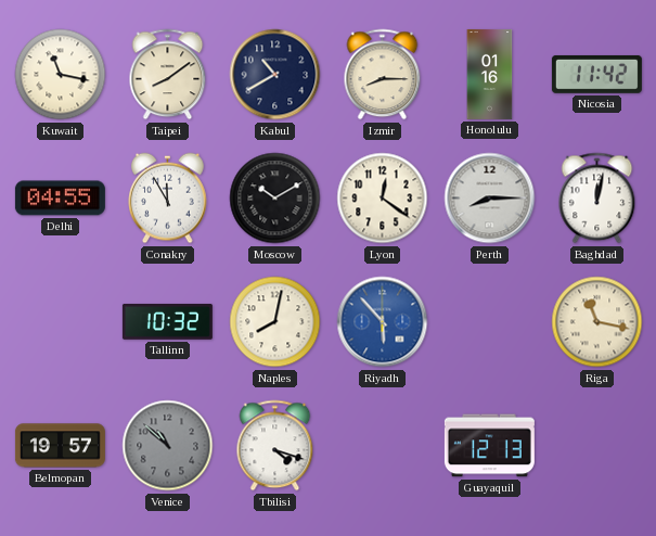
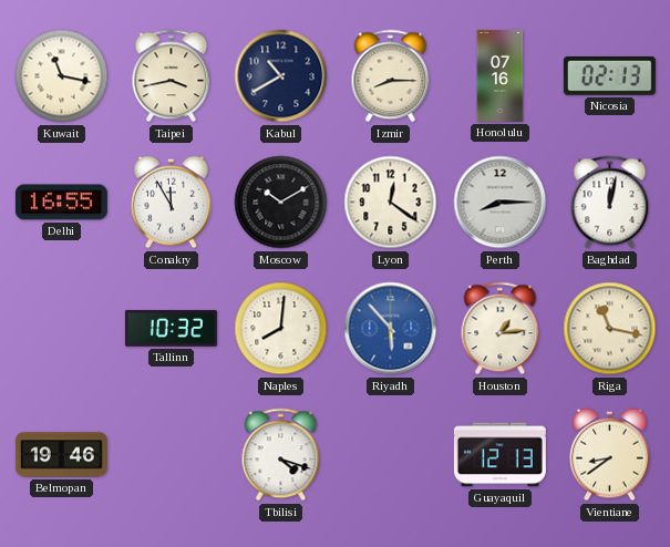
Taipei: 8:09 -> 3:43
Honolulu: 01:16 -> 07:16
Nicosia: 11:42 -> 02:13
Delhi: 04:55 -> 16:55
Naples: 8:02 -> 8:01
Houston: none -> 1:14
Belmopan: 19:57 -> 19:46
Venice: 10:52 -> none
Vientiane: none -> 8:39
